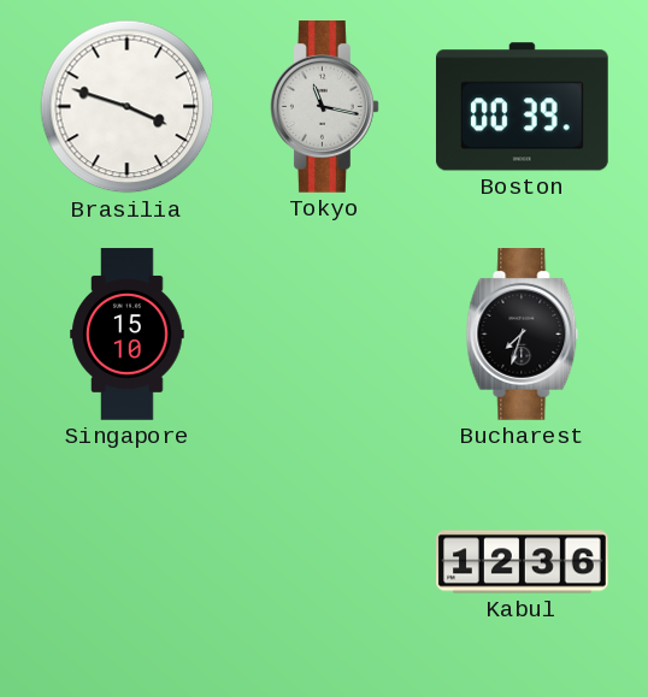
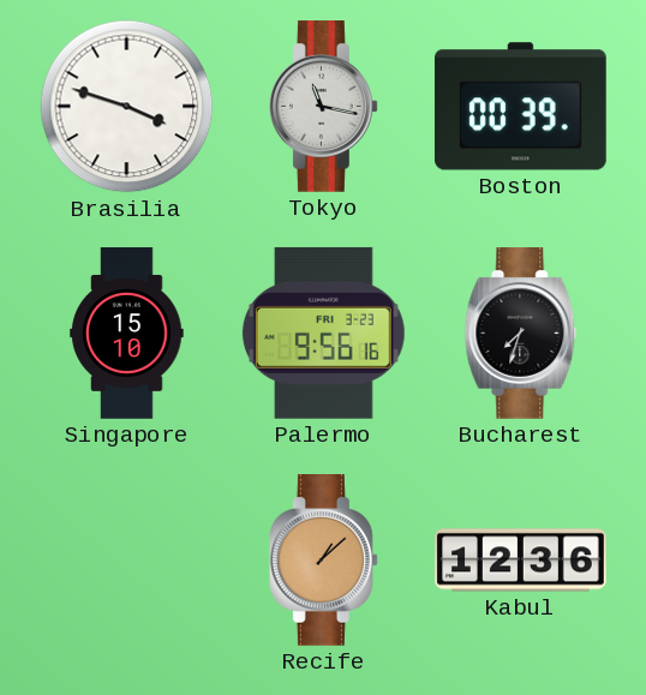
Palermo: none -> 9:56
Recife: none -> 1:08
